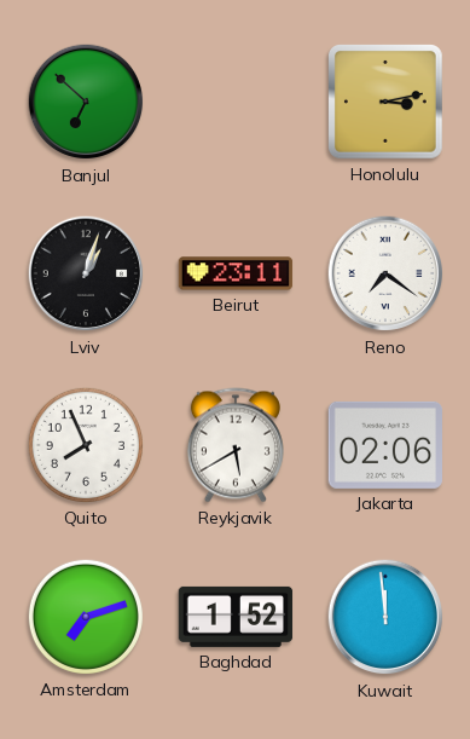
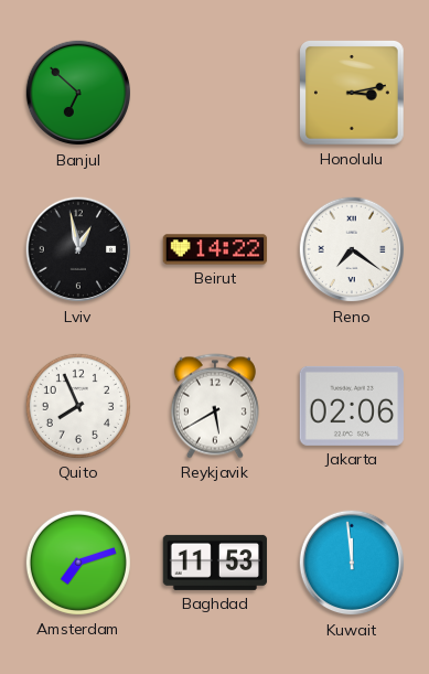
Lviv: 1:03 -> 12:58
Beirut: 23:11 -> 14:22
Baghdad: 1:52 -> 11:53
